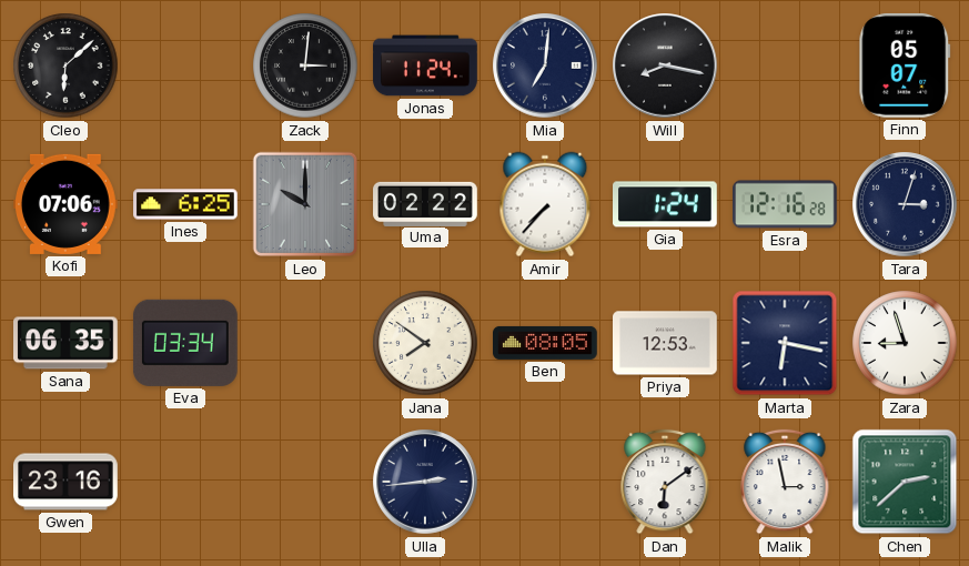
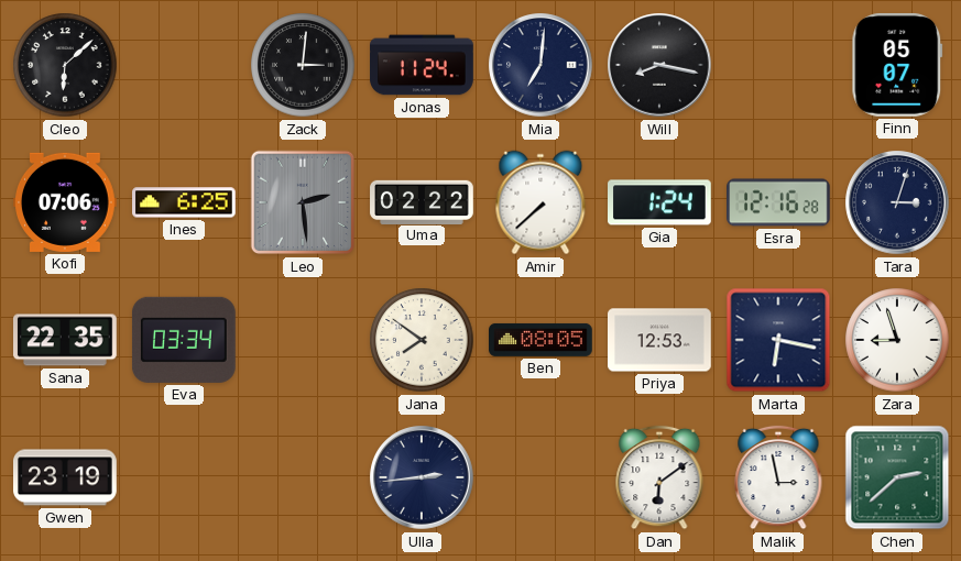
Leo: 10:00 -> 2:29
Amir: 7:37 -> 7:38
Sana: 06:35 -> 22:35
Gwen: 23:16 -> 23:19
